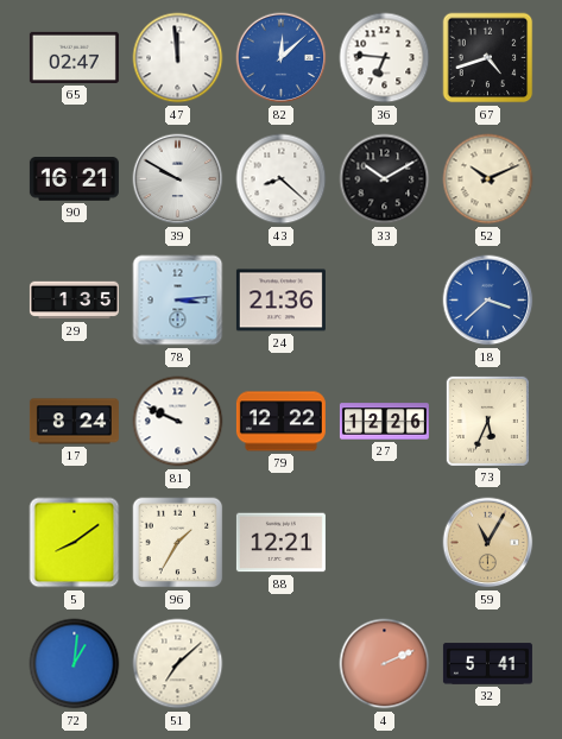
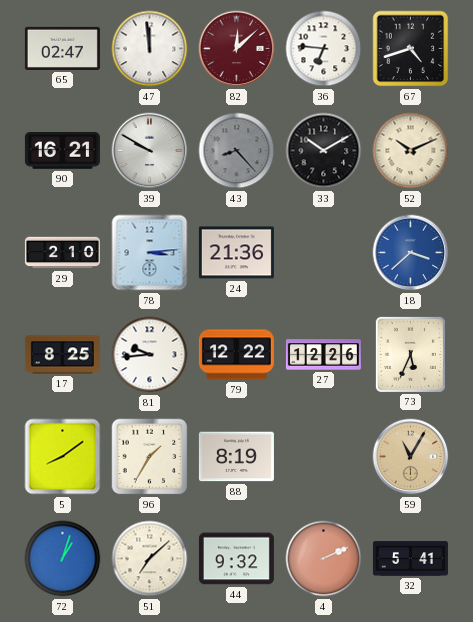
82 dial: blue -> burgundy
43: 8:22 -> 8:23
43 dial: white -> grey
29: 1:35 -> 2:10
17: 8:24 -> 8:25
81: 9:49 -> 9:44
88: 12:21 -> 8:19
72: 1:01 -> 1:03
44: none -> 9:32
